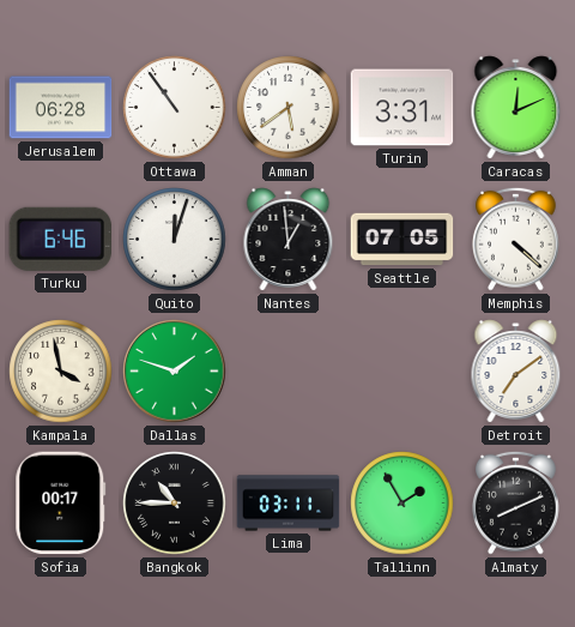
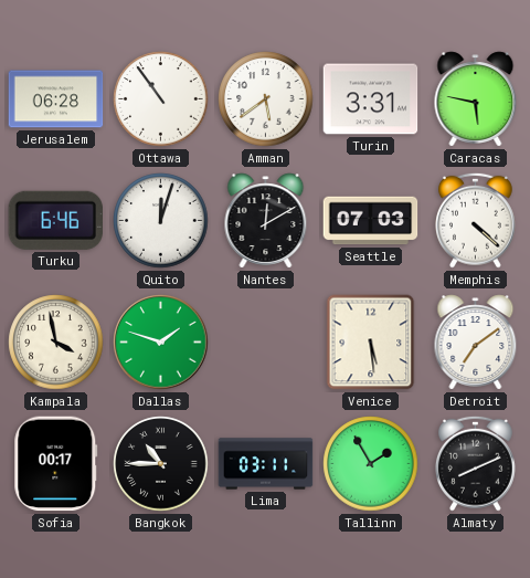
Caracas: 12:11 -> 5:47
Nantes: 12:59 -> 12:10
Seattle: 07:05 -> 07:03
Venice: none -> 5:29
